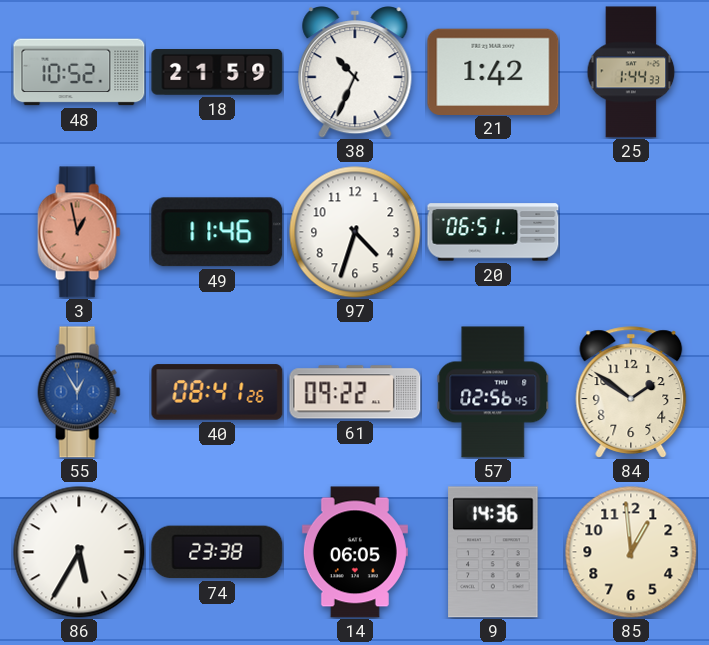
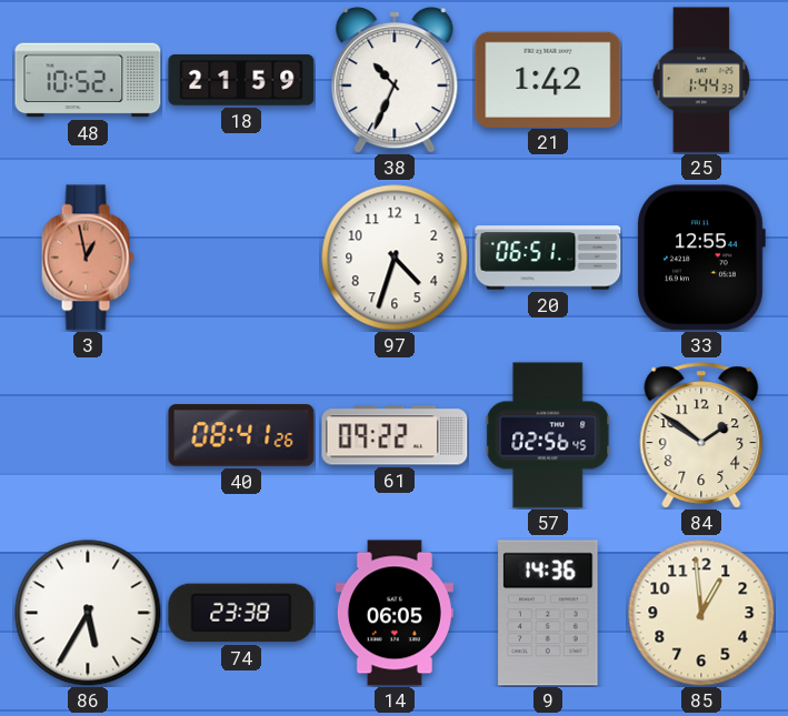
49: 11:46 -> none
33: none -> 12:55
55: 12:55 -> none
